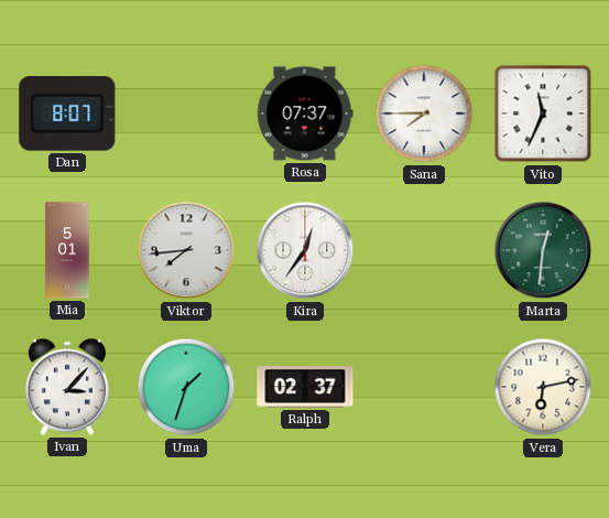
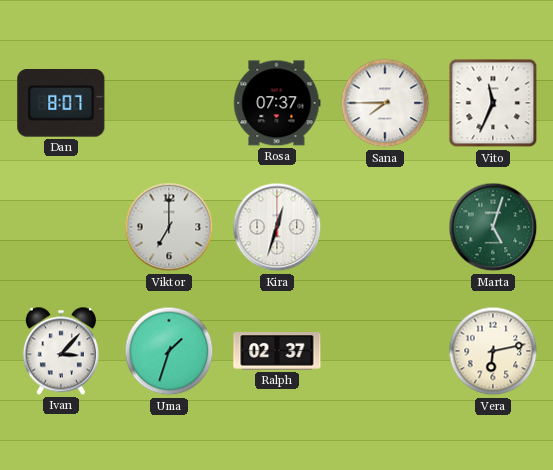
Mia: 5:01 -> none
Viktor: 7:44 -> 7:00
Kira: 12:36 -> 12:33
Marta: 12:31 -> 5:03
